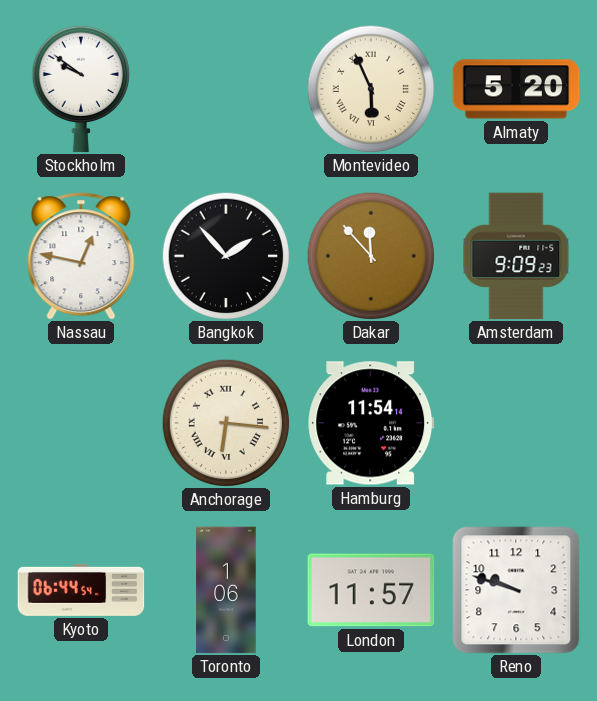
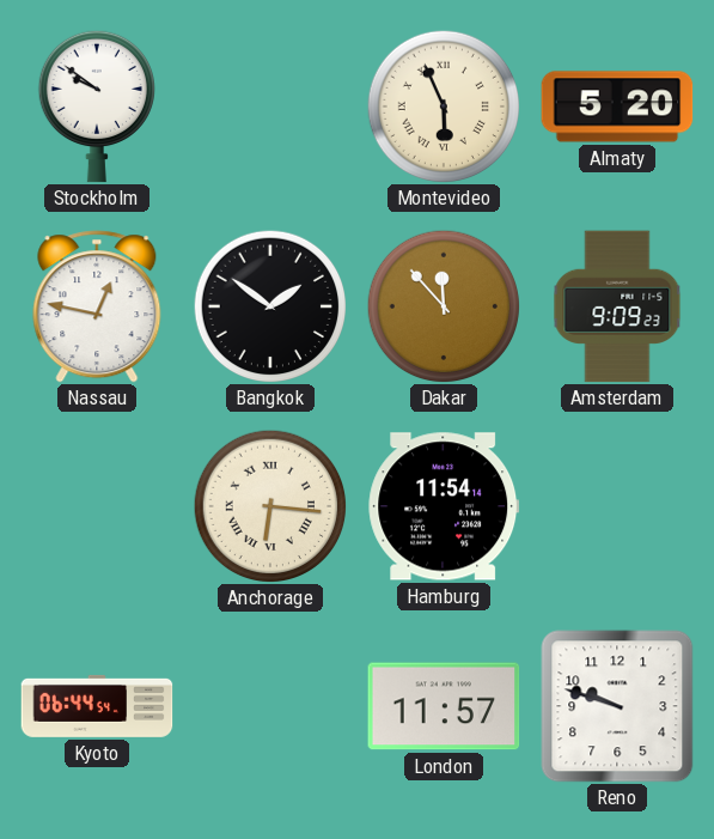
Bangkok: 1:53 -> 1:51
Toronto: 1:06 -> none
